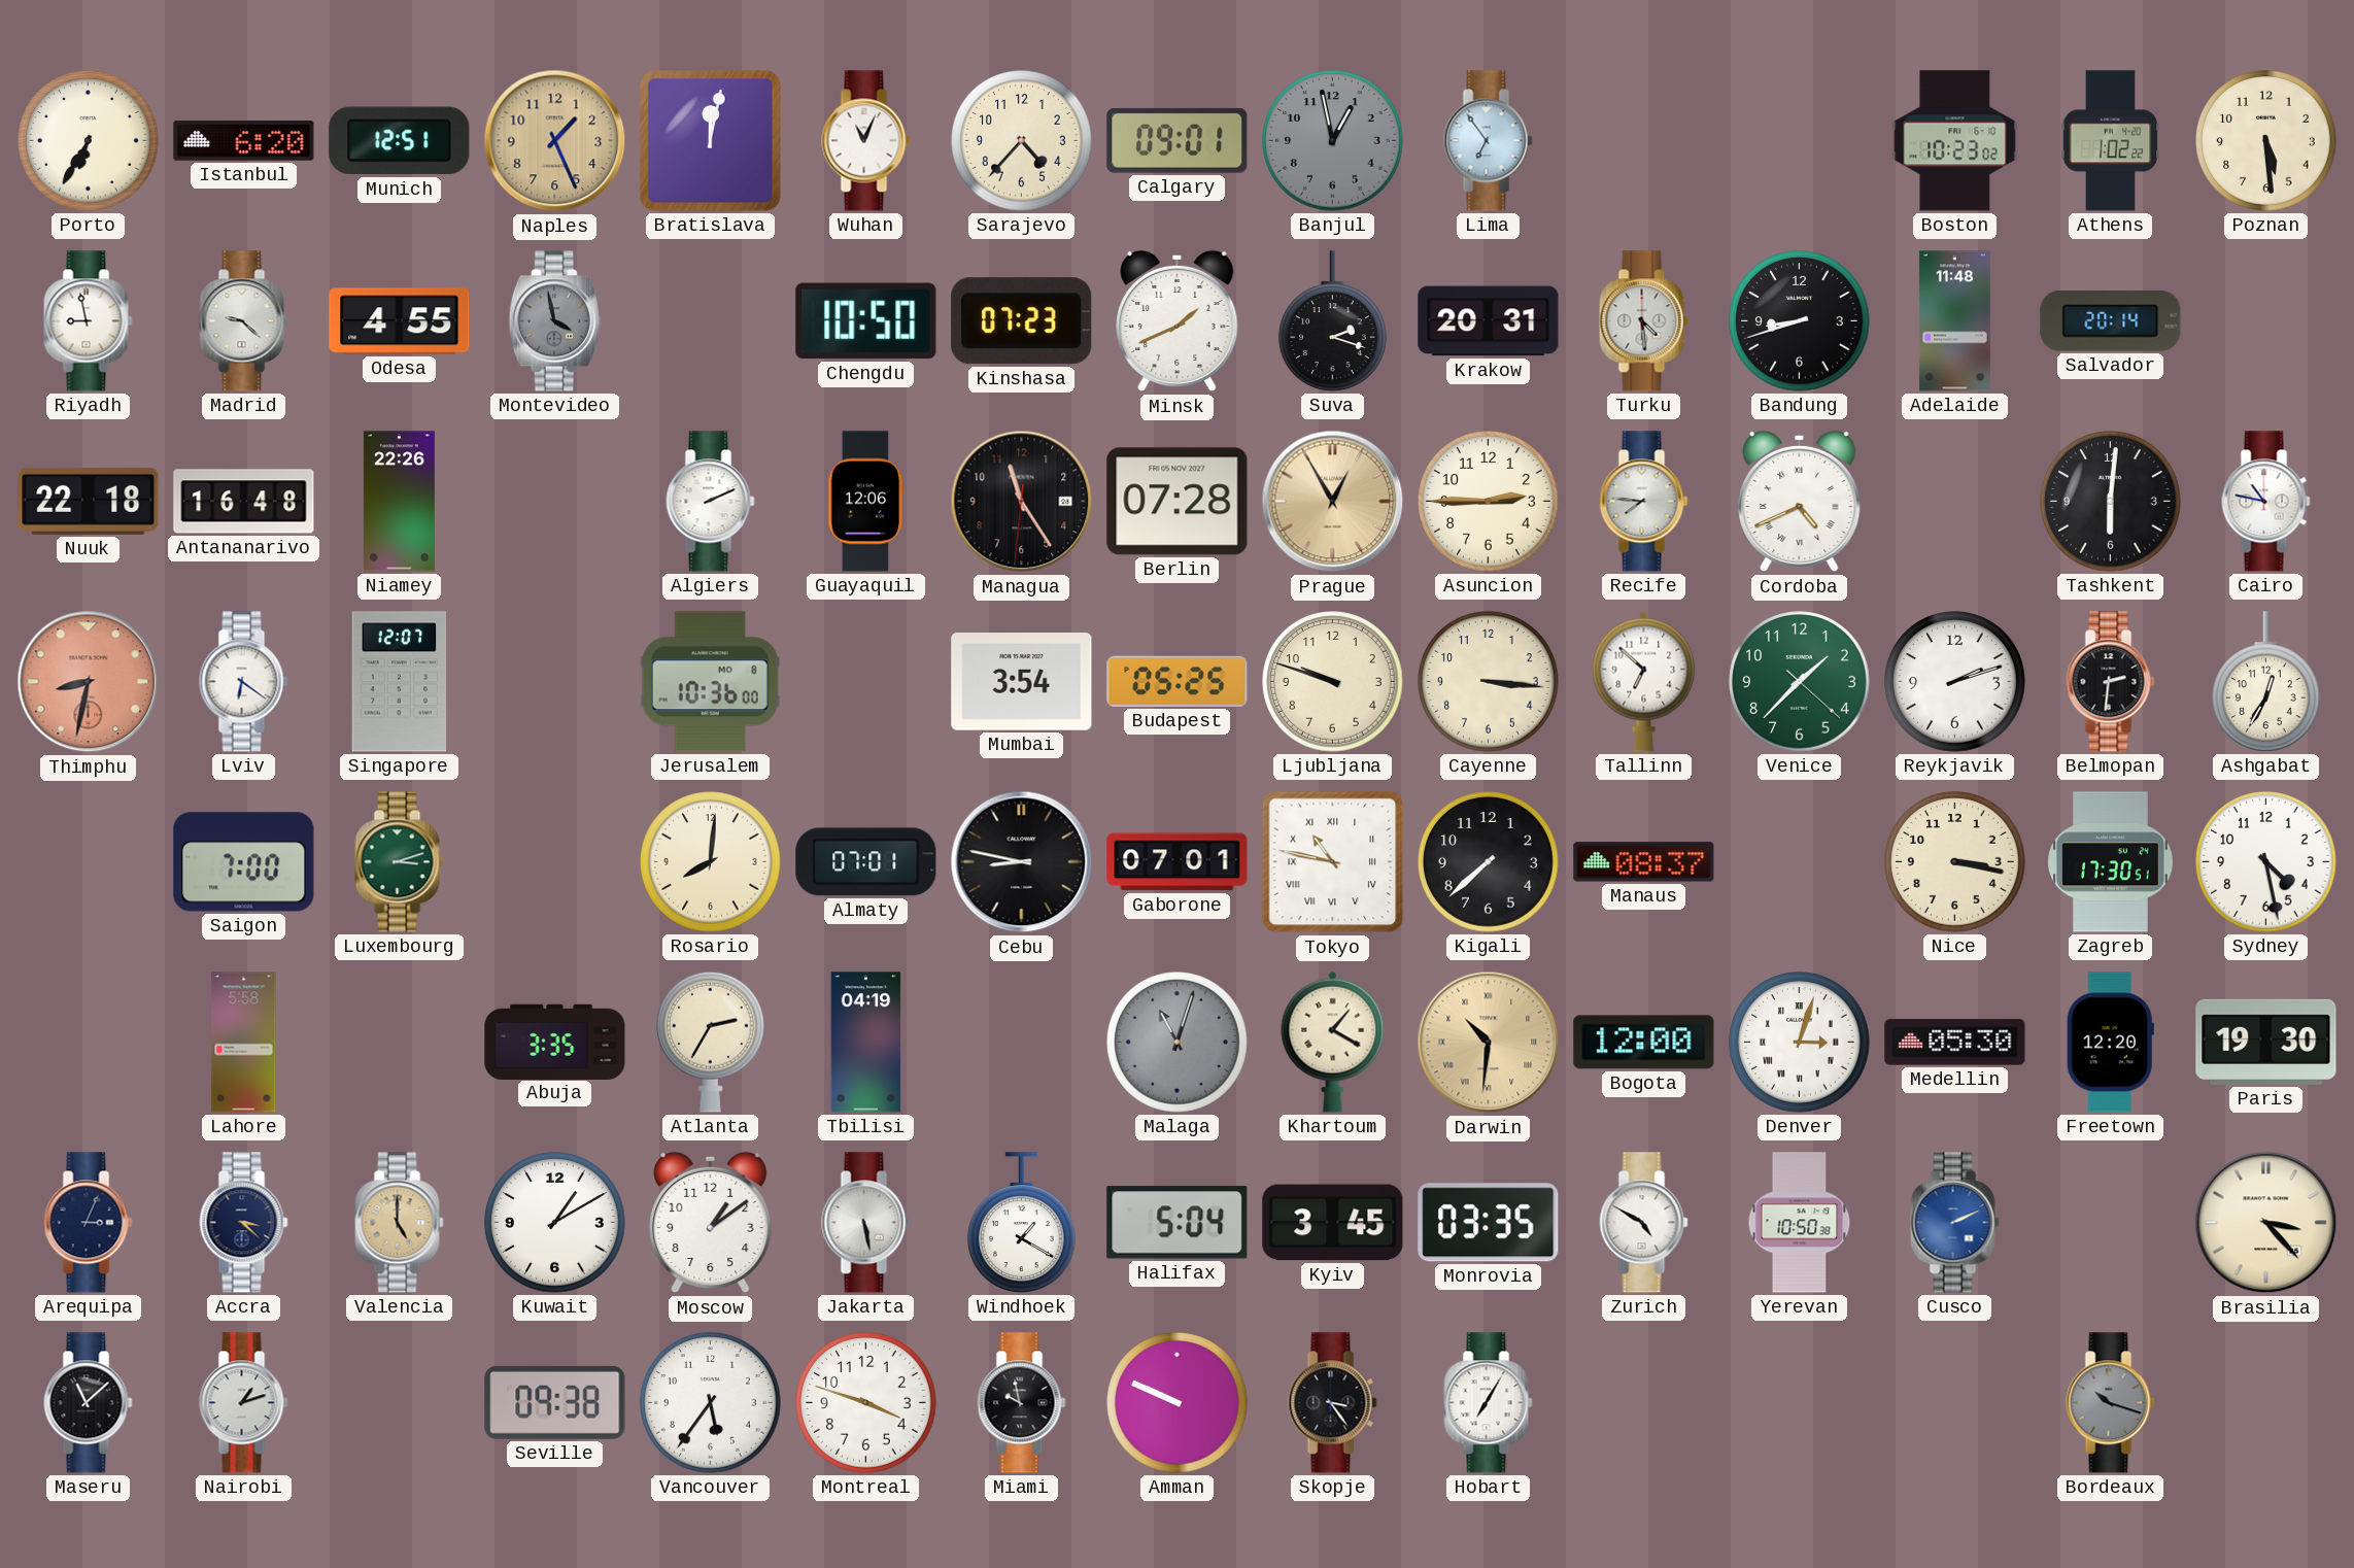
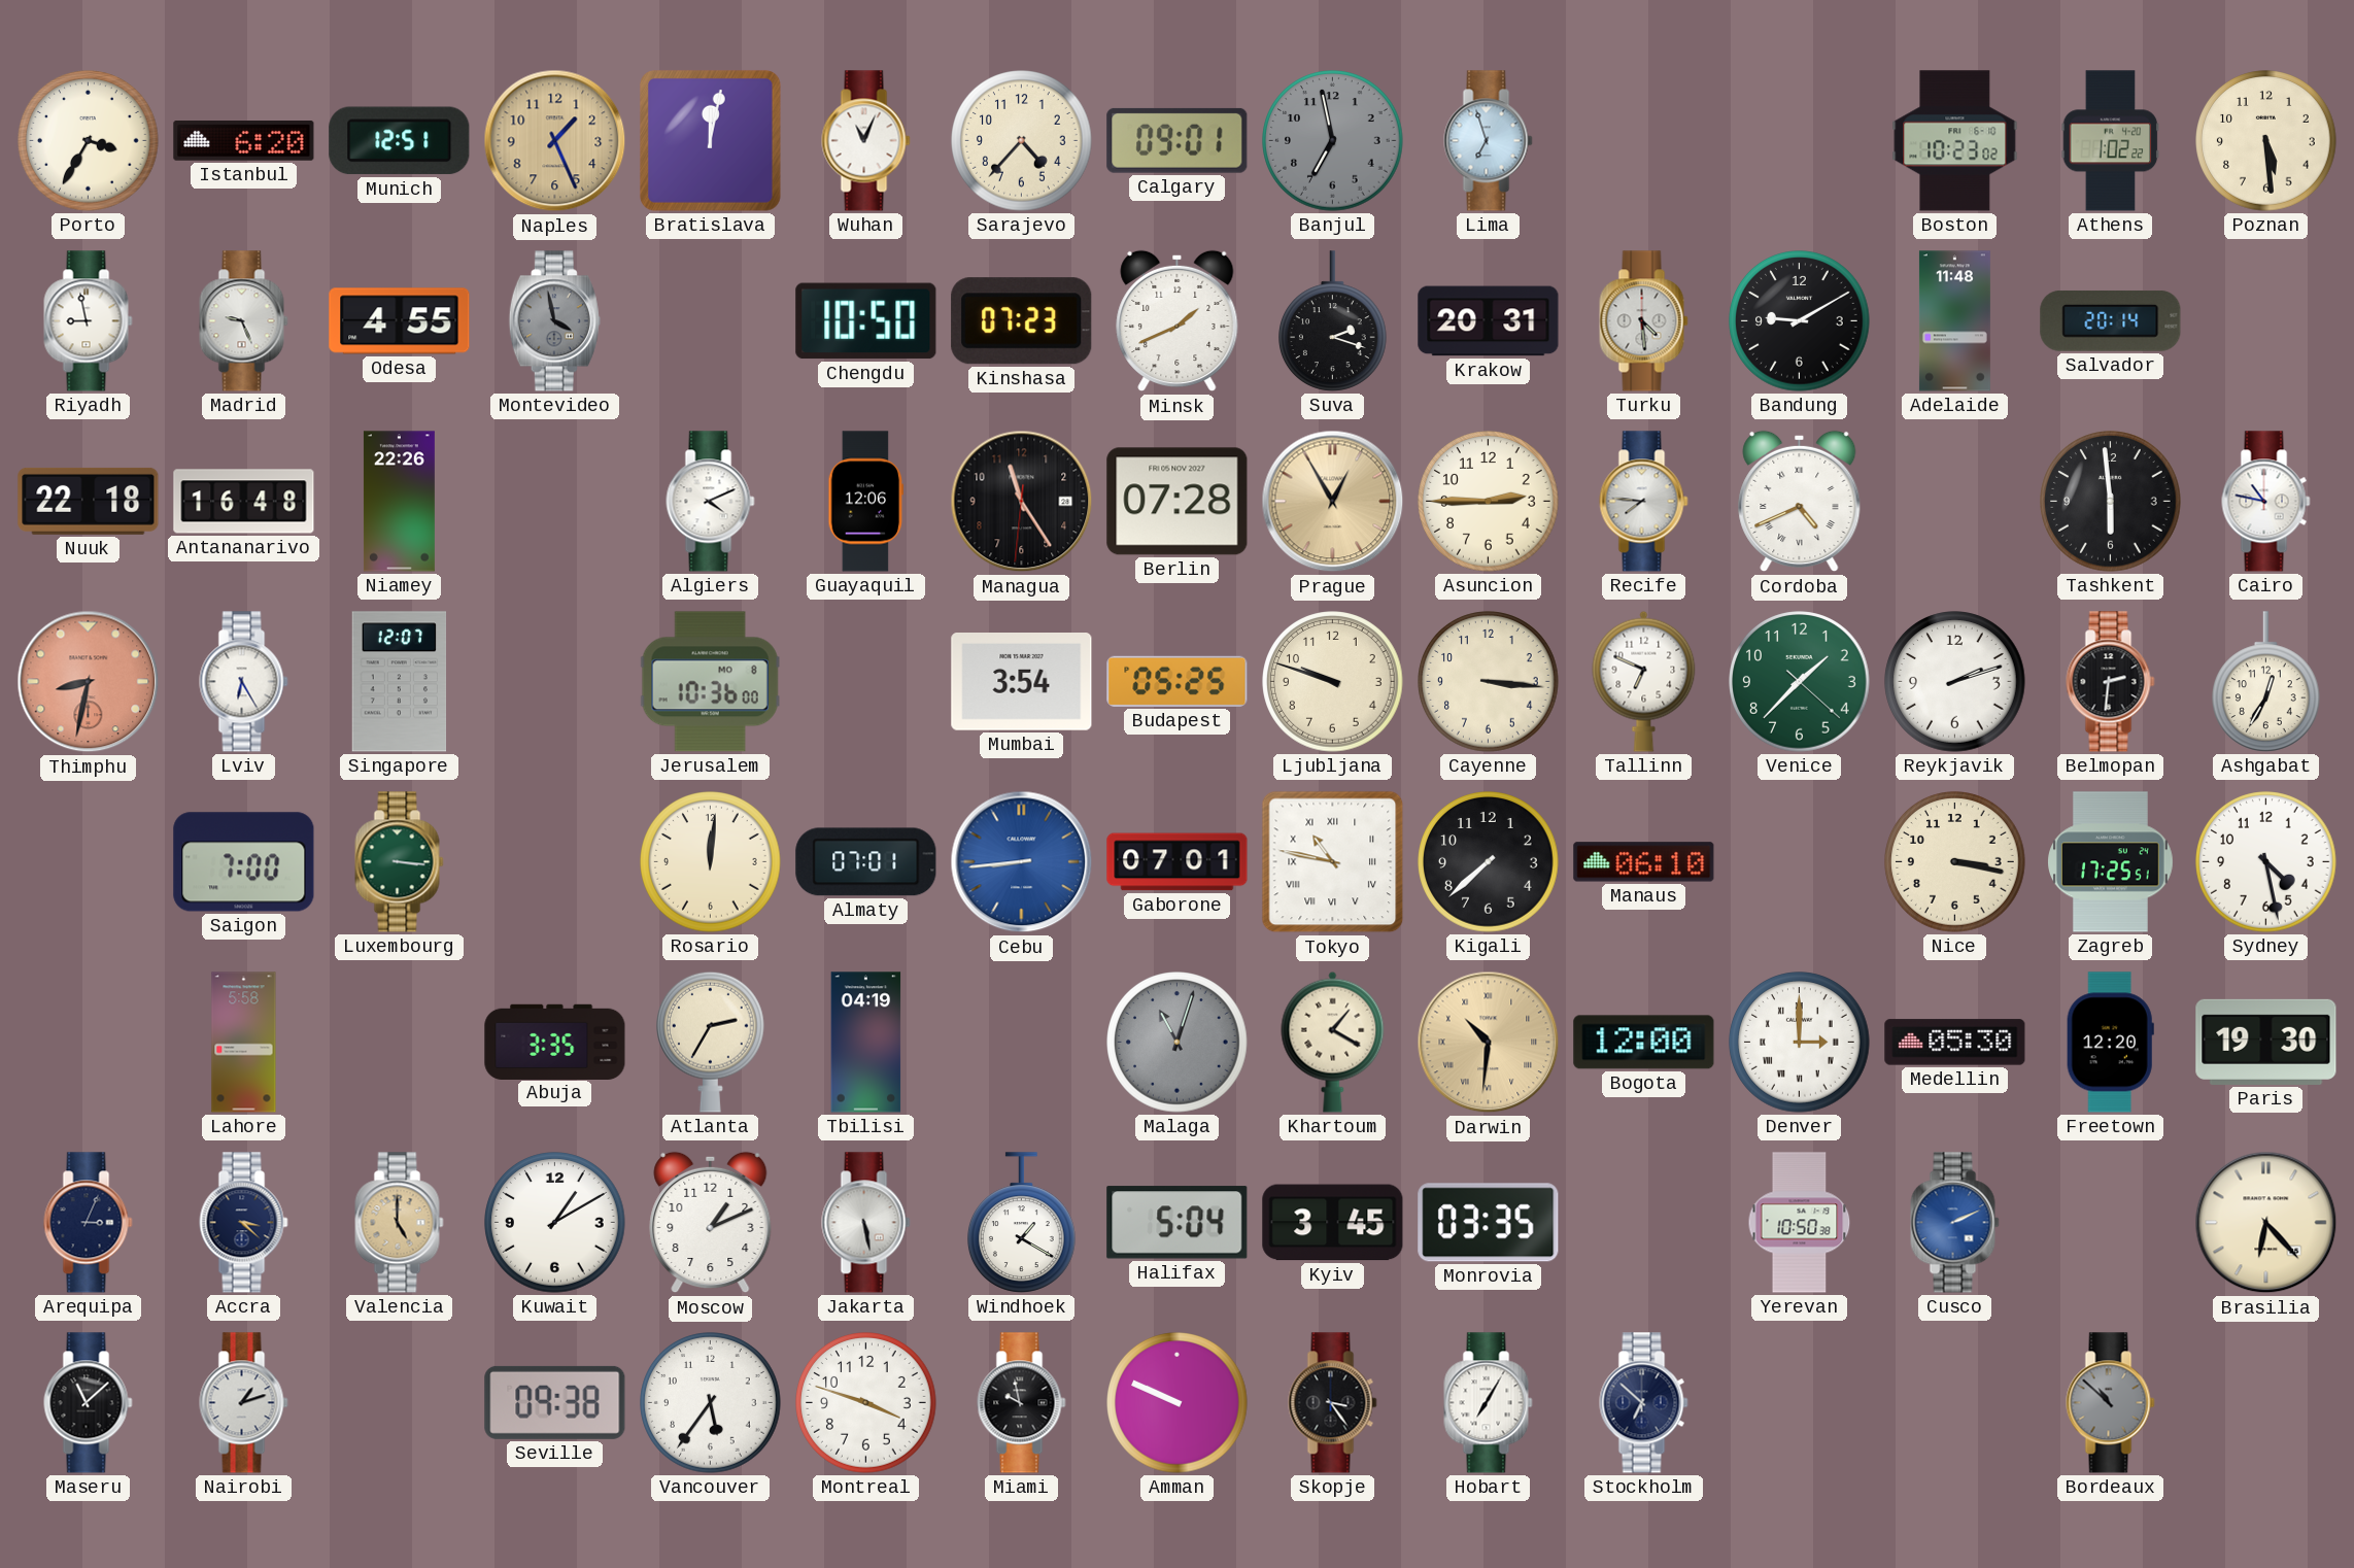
Porto: 6:35 -> 3:35
Banjul: 12:58 -> 6:58
Lima: 6:54 -> 6:57
Madrid: 9:22 -> 9:26
Bandung: 8:42 -> 9:10
Algiers: 2:11 -> 4:11
Tashkent: 6:01 -> 5:59
Lviv: 6:21 -> 6:25
Tallinn: 6:52 -> 6:49
Luxembourg: 3:12 -> 3:16
Rosario: 8:01 -> 12:01
Cebu: 8:47 -> 8:44
Cebu dial: black -> blue
Manaus: 08:37 -> 06:10
Zagreb: 17:30 -> 17:25
Denver: 3:03 -> 3:00
Moscow: 1:09 -> 1:11
Zurich: 4:50 -> none
Brasilia: 3:23 -> 6:23
Stockholm: none -> 6:52
Bordeaux: 10:18 -> 10:52
